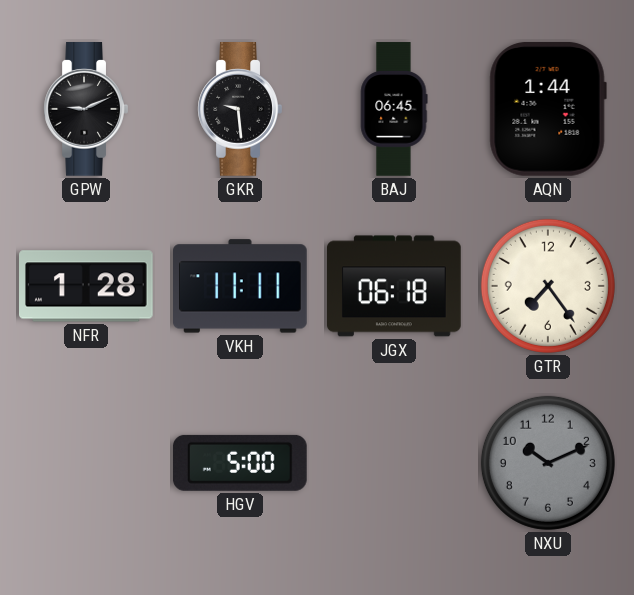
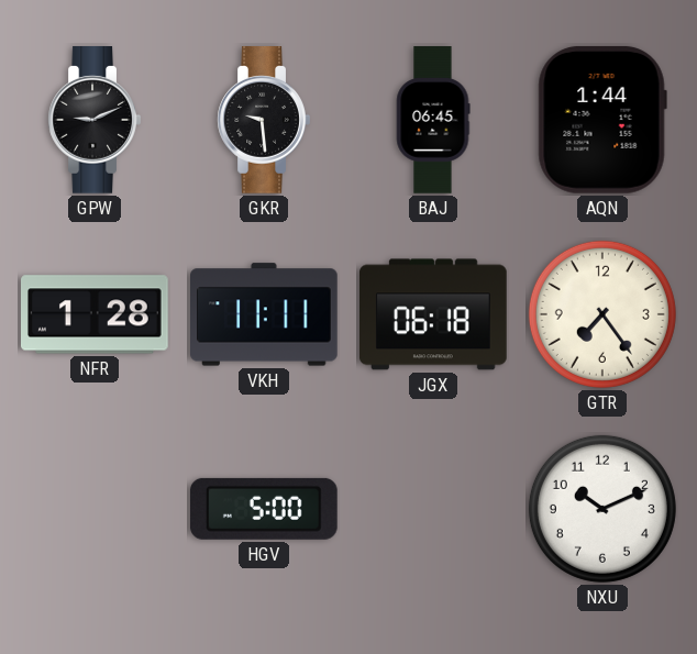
NXU dial: grey -> white
